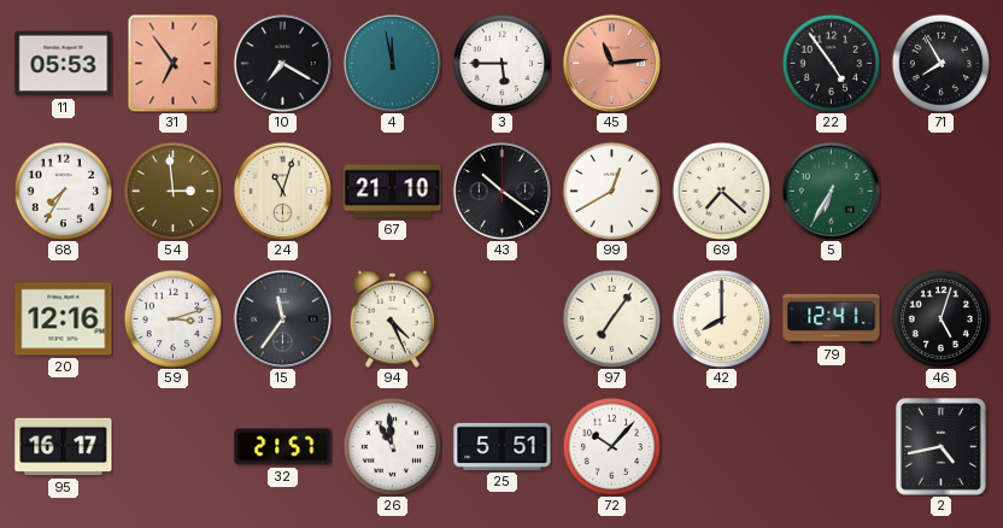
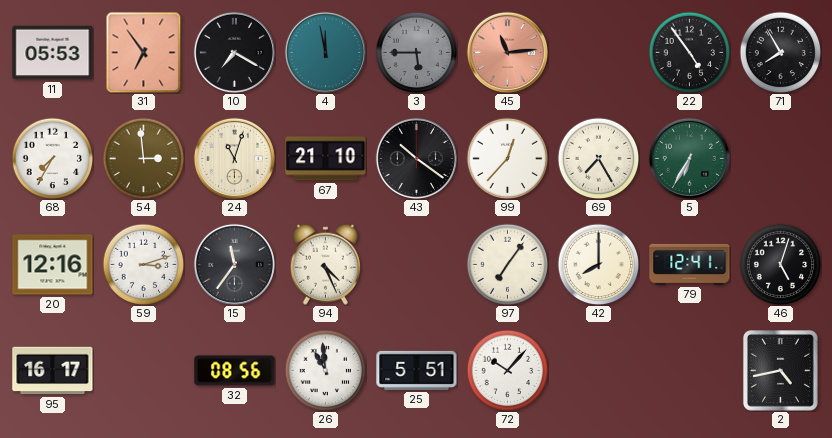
3 dial: white -> grey
99: 12:40 -> 12:37
69: 7:22 -> 7:25
32: 21:57 -> 08:56
